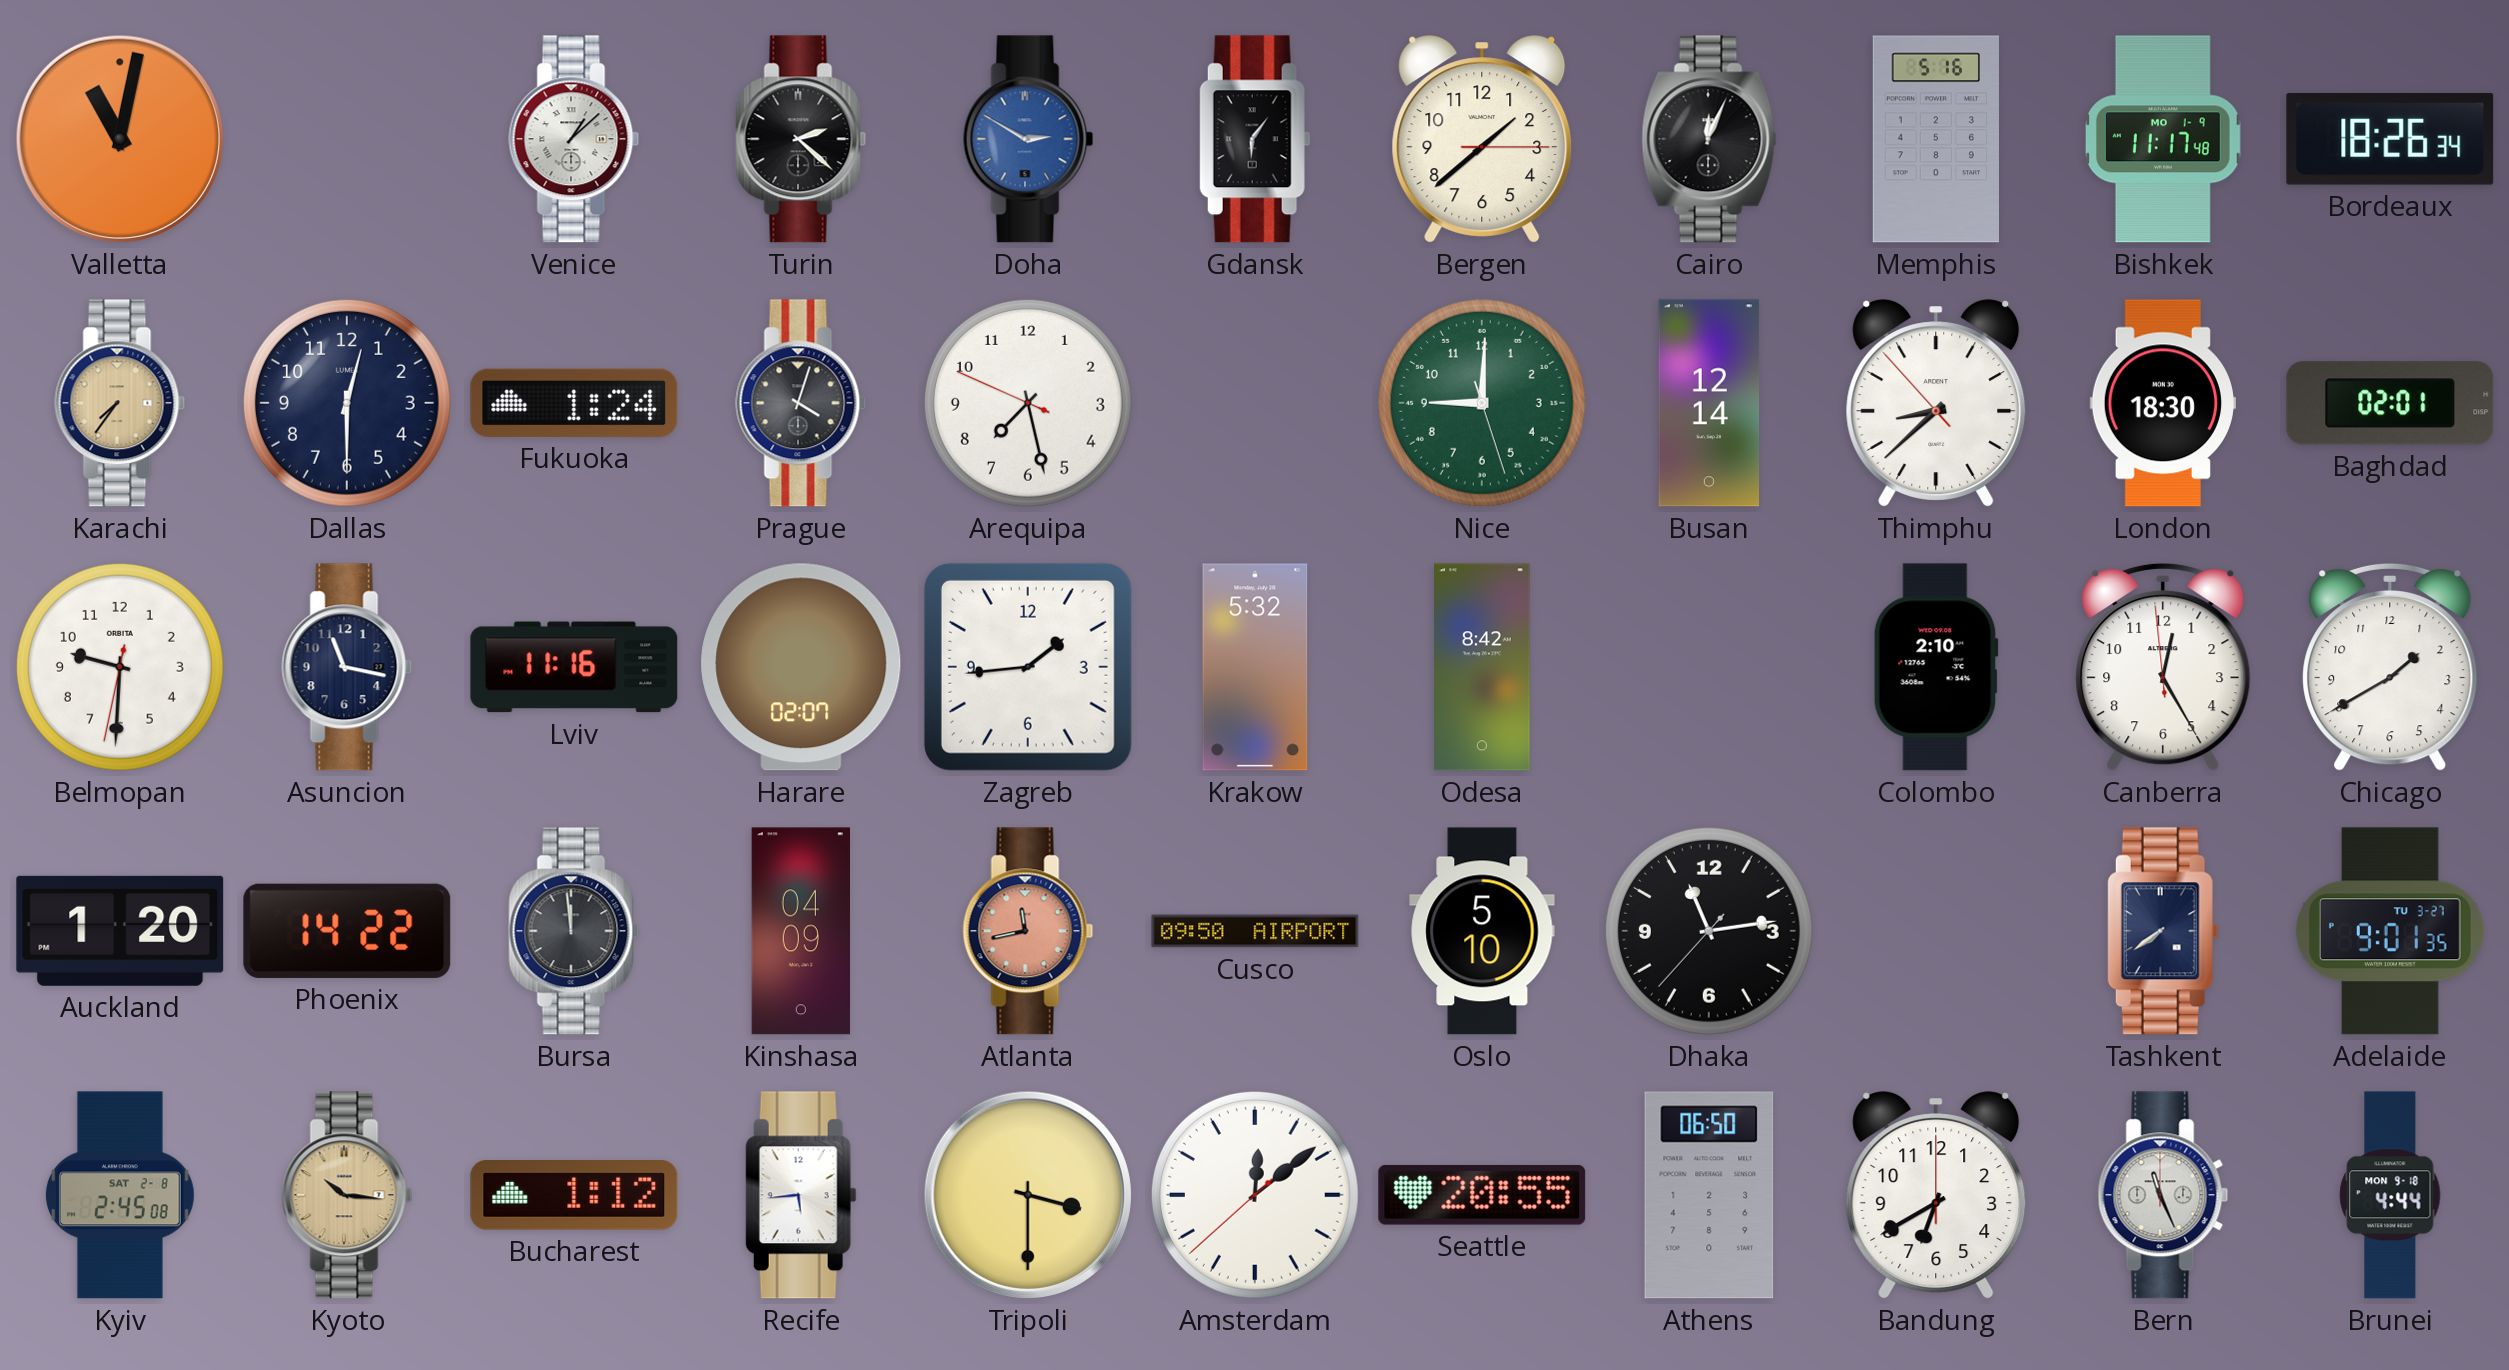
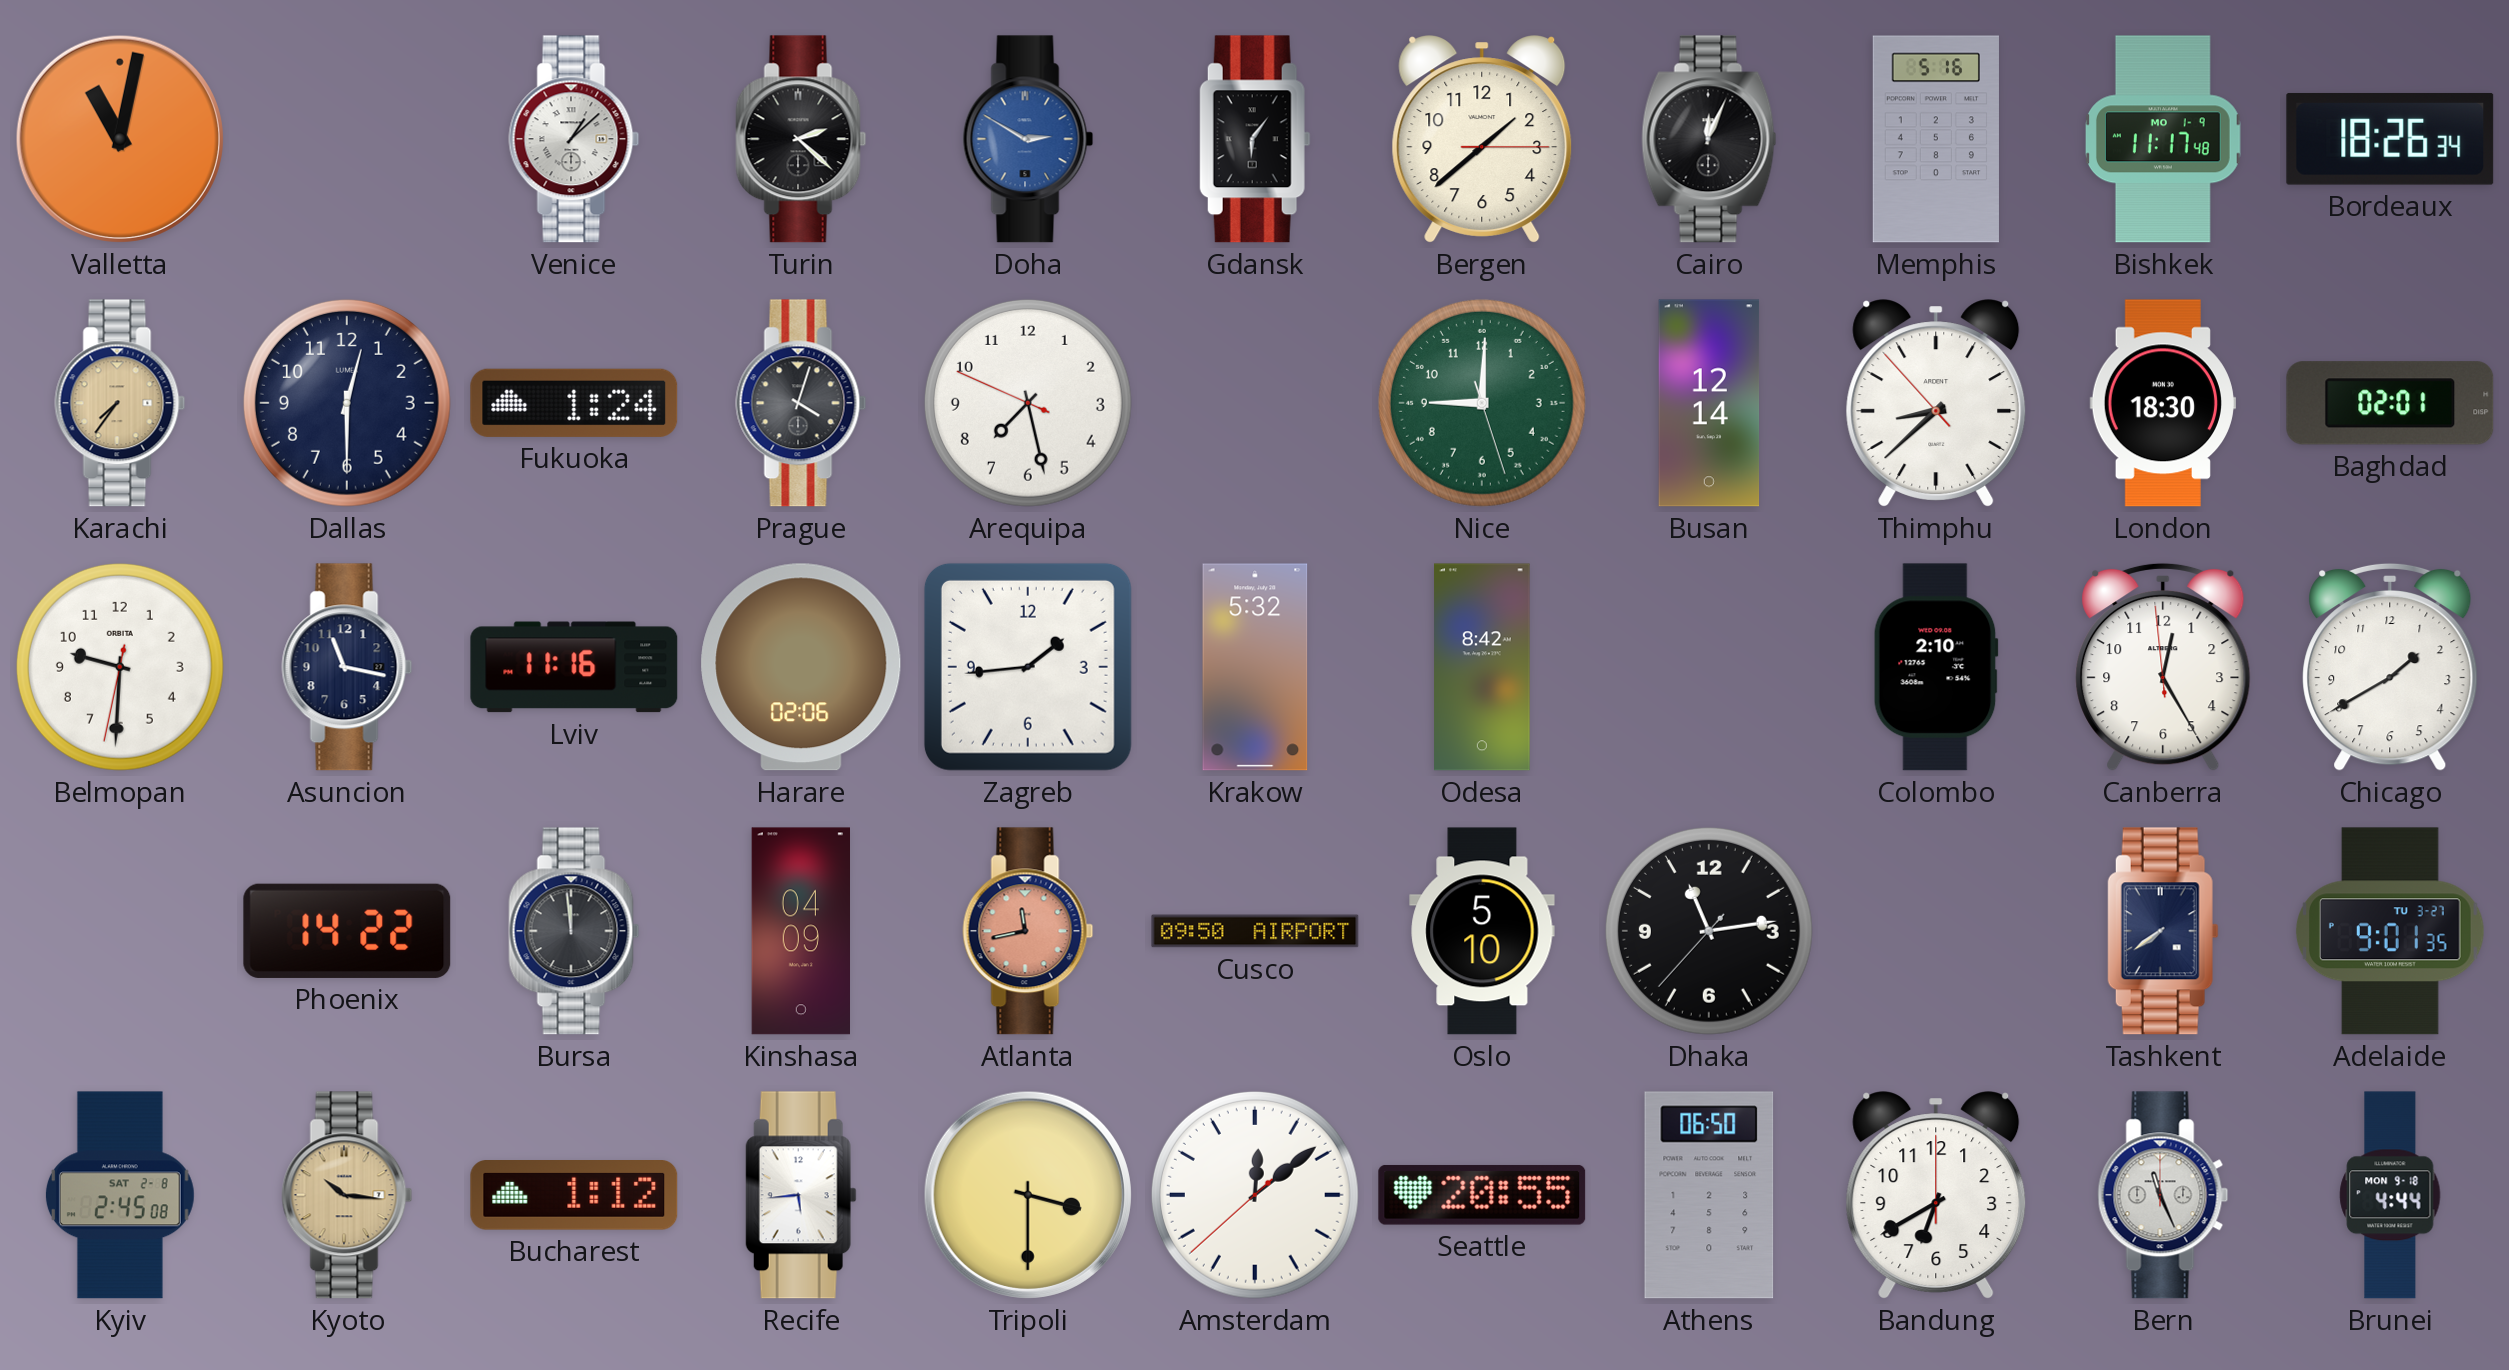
Harare: 02:07 -> 02:06
Auckland: 1:20 -> none
